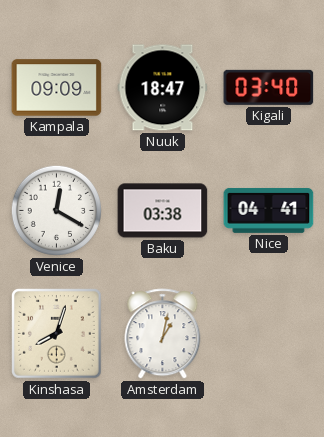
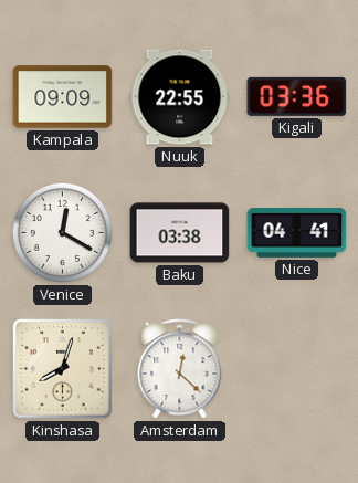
Nuuk: 18:47 -> 22:55
Kigali: 03:40 -> 03:36
Amsterdam: 1:02 -> 12:22
